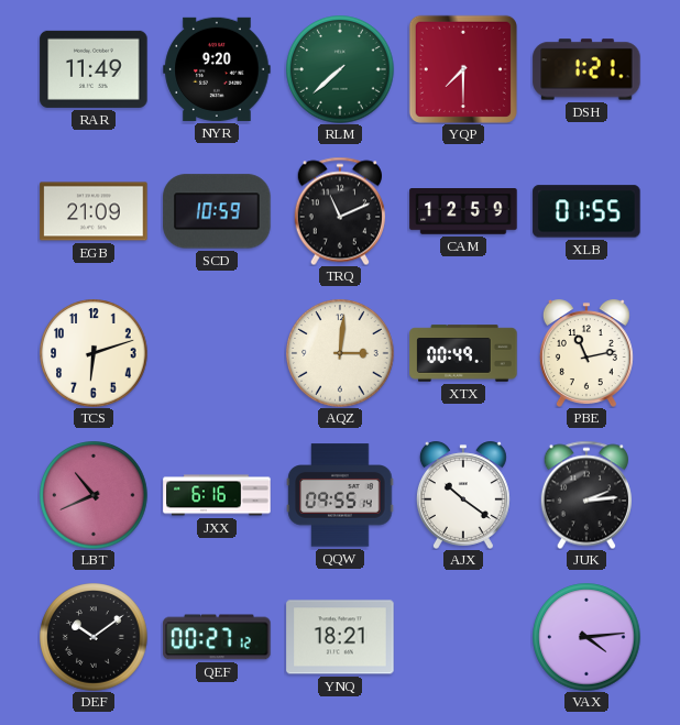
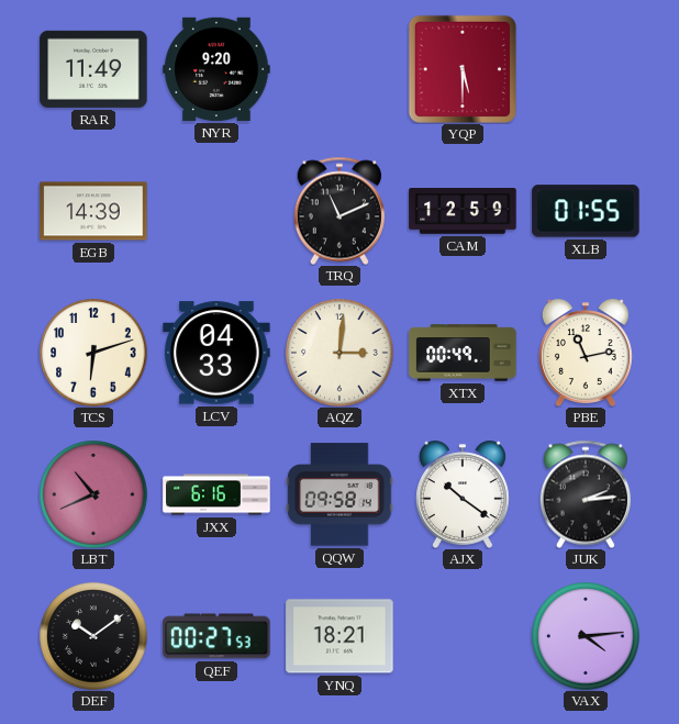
RLM: 7:38 -> none
YQP: 7:30 -> 5:30
DSH: 1:21 -> none
EGB: 21:09 -> 14:39
SCD: 10:59 -> none
LCV: none -> 04:33
QQW: 09:55 -> 09:58
QEF: 00:27:12 -> 00:27:53
